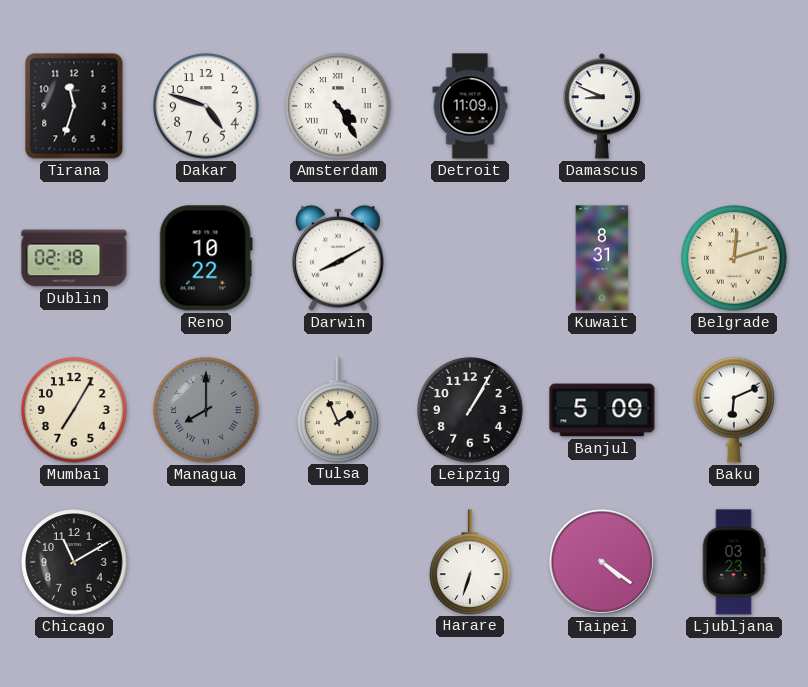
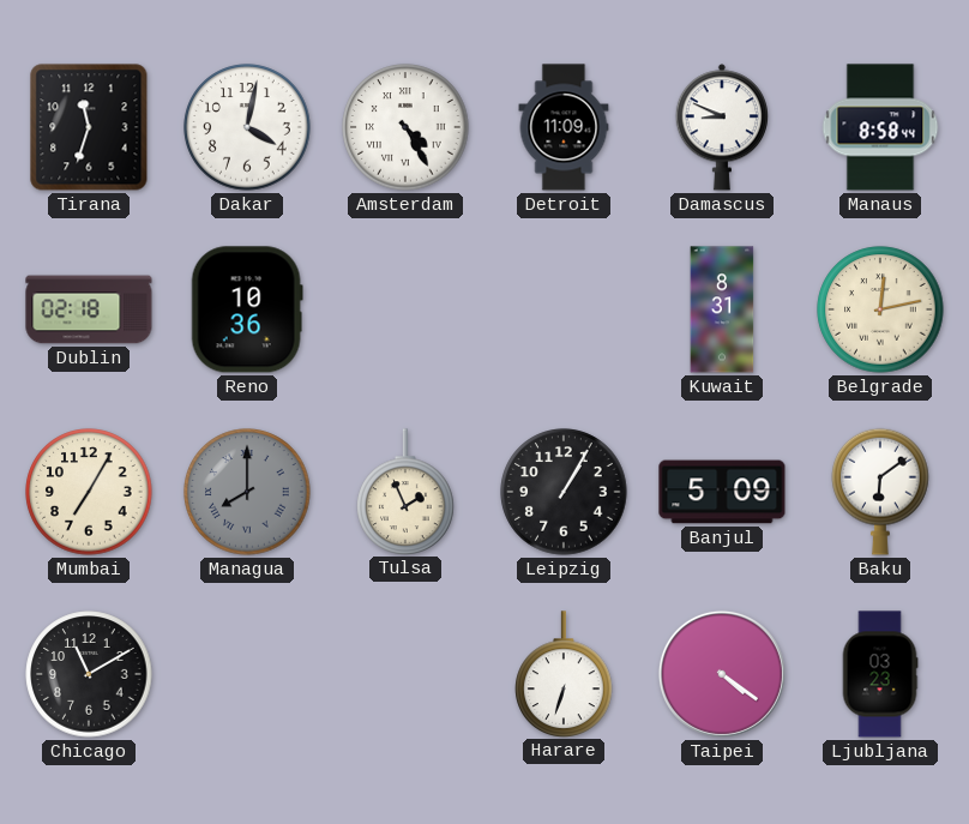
Dakar: 4:48 -> 4:02
Manaus: none -> 8:58
Reno: 10:22 -> 10:36
Darwin: 8:10 -> none
Belgrade: 12:12 -> 12:13
Baku: 6:11 -> 6:09
